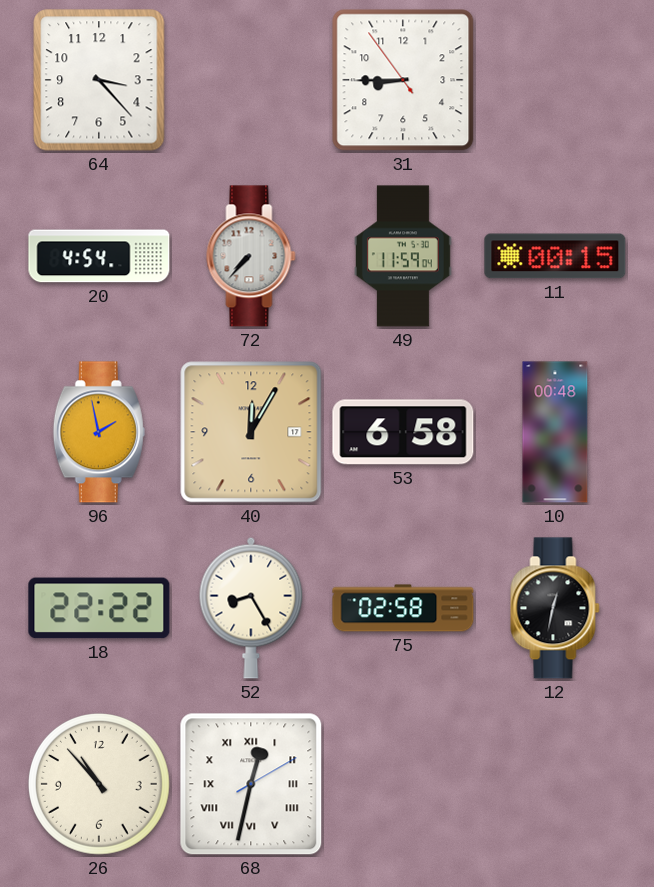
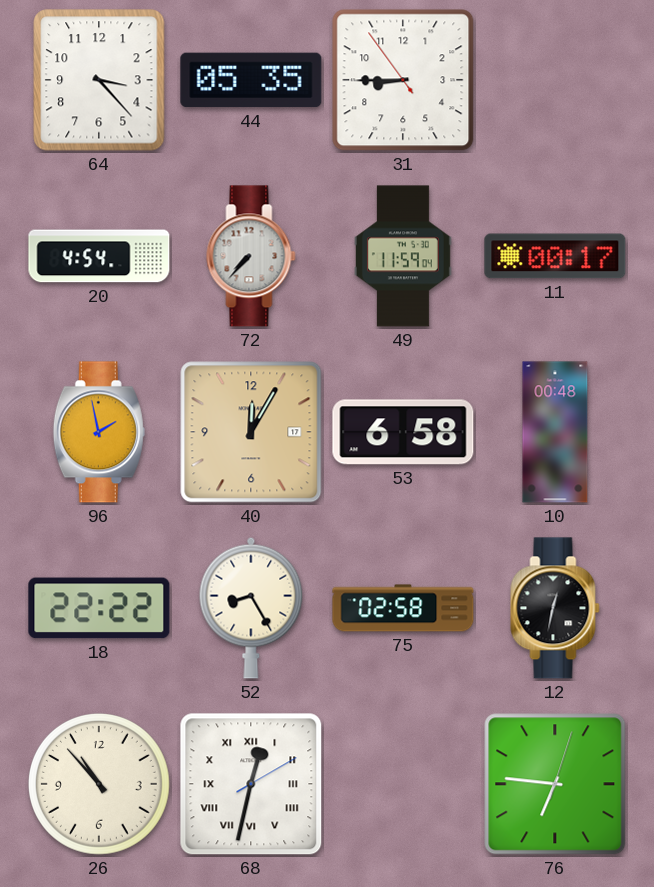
44: none -> 05:35
11: 00:15 -> 00:17
76: none -> 6:46
